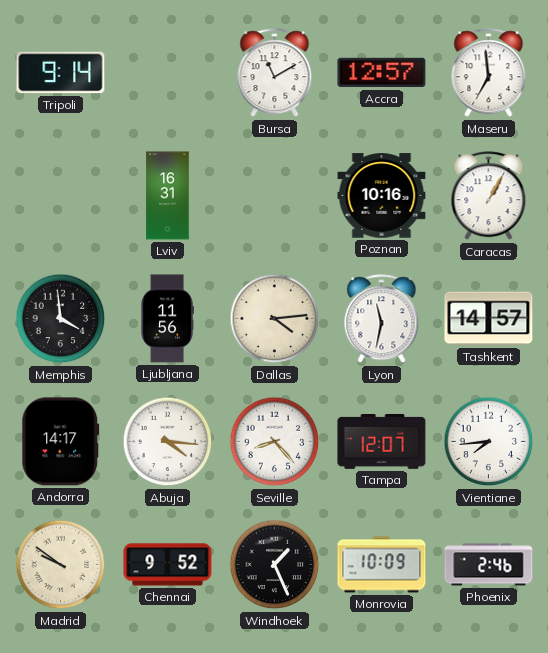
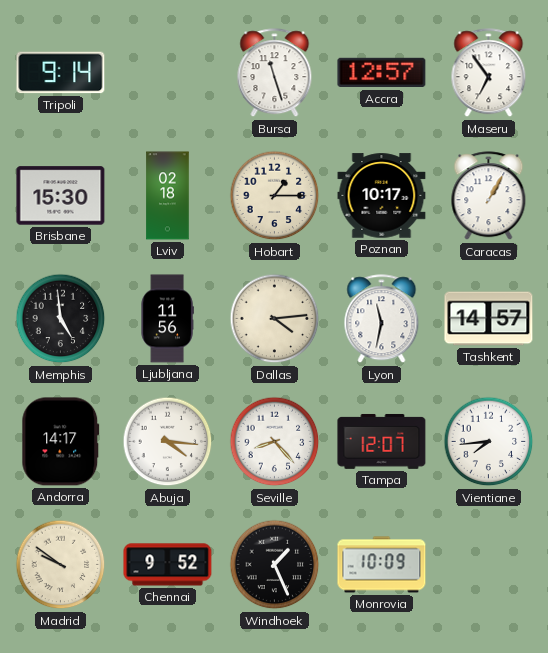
Bursa: 11:10 -> 11:27
Maseru: 6:59 -> 6:54
Brisbane: none -> 15:30
Lviv: 16:31 -> 02:18
Hobart: none -> 1:15
Poznan: 10:16 -> 10:17
Memphis: 3:59 -> 4:59
Phoenix: 2:46 -> none
